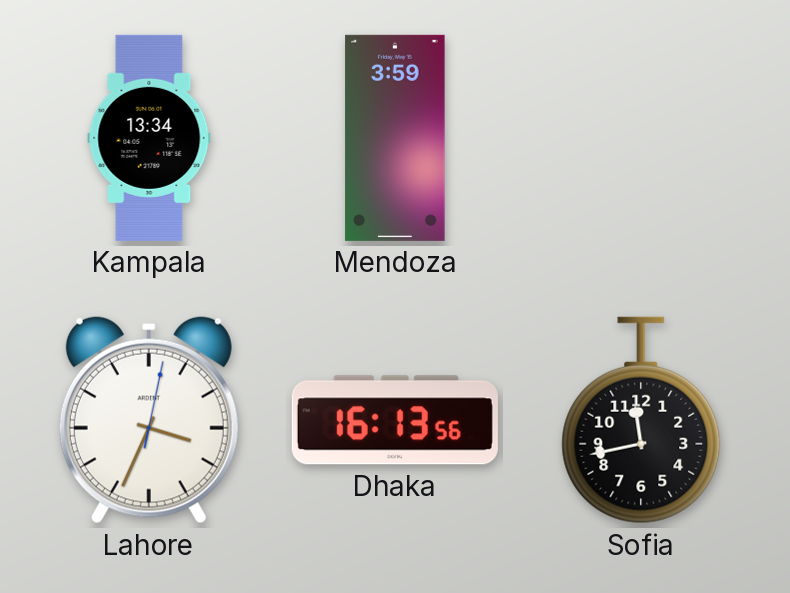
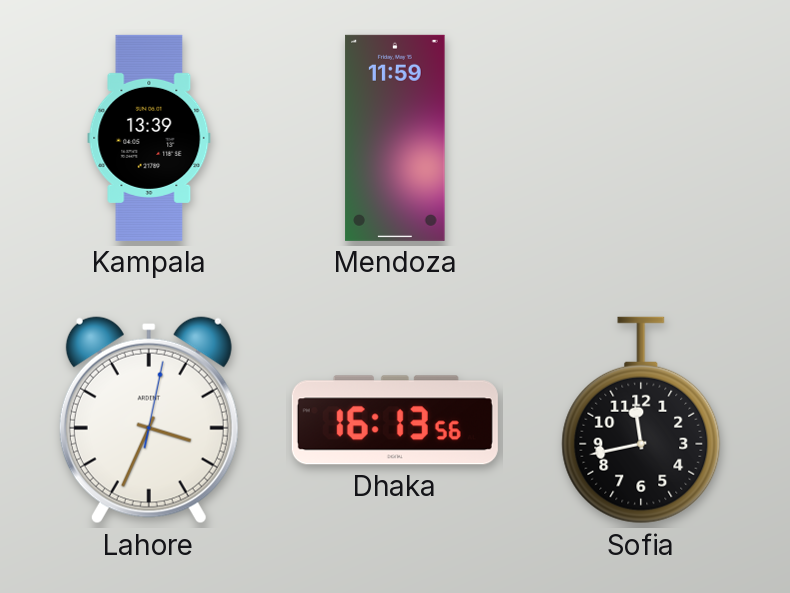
Kampala: 13:34 -> 13:39
Mendoza: 3:59 -> 11:59
